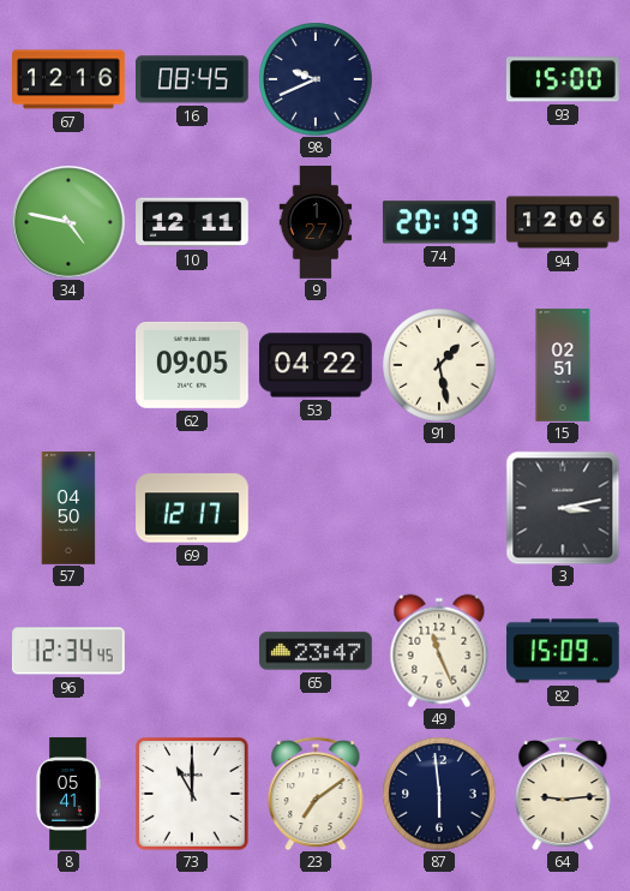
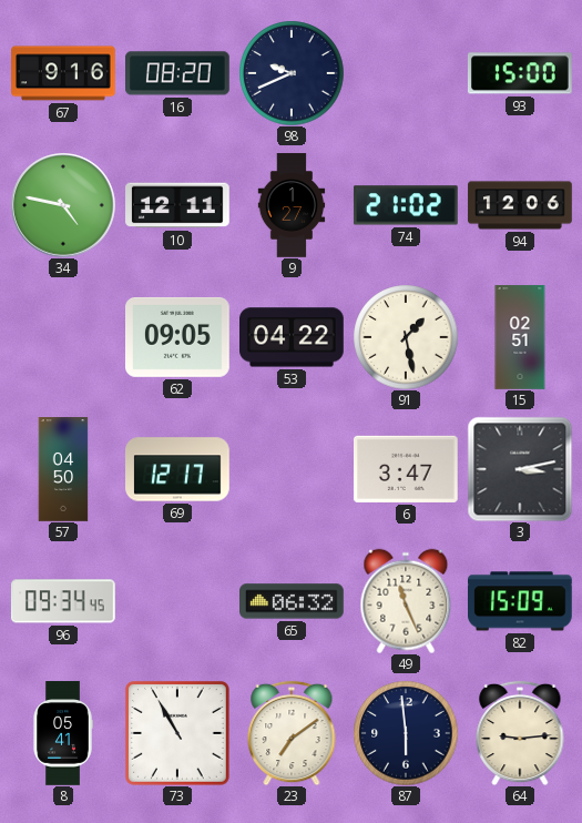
67: 12:16 -> 9:16
16: 08:45 -> 08:20
74: 20:19 -> 21:02
6: none -> 3:47
96: 12:34 -> 09:34
65: 23:47 -> 06:32
73: 11:00 -> 10:55
